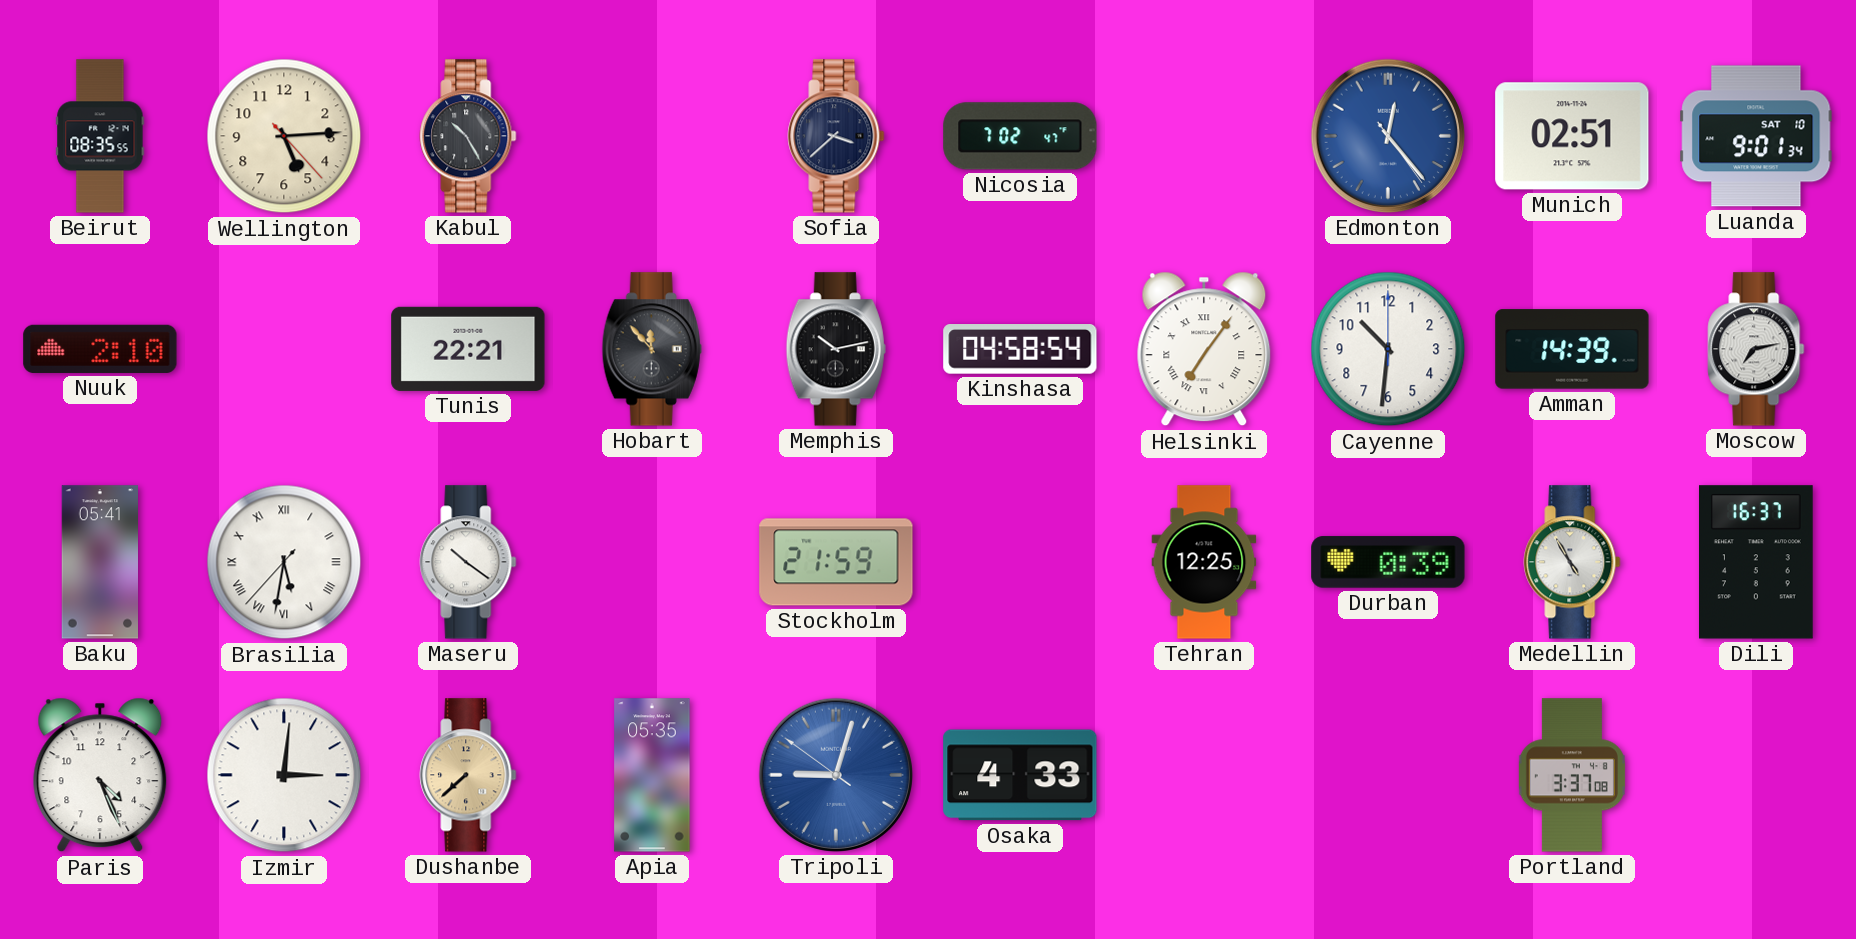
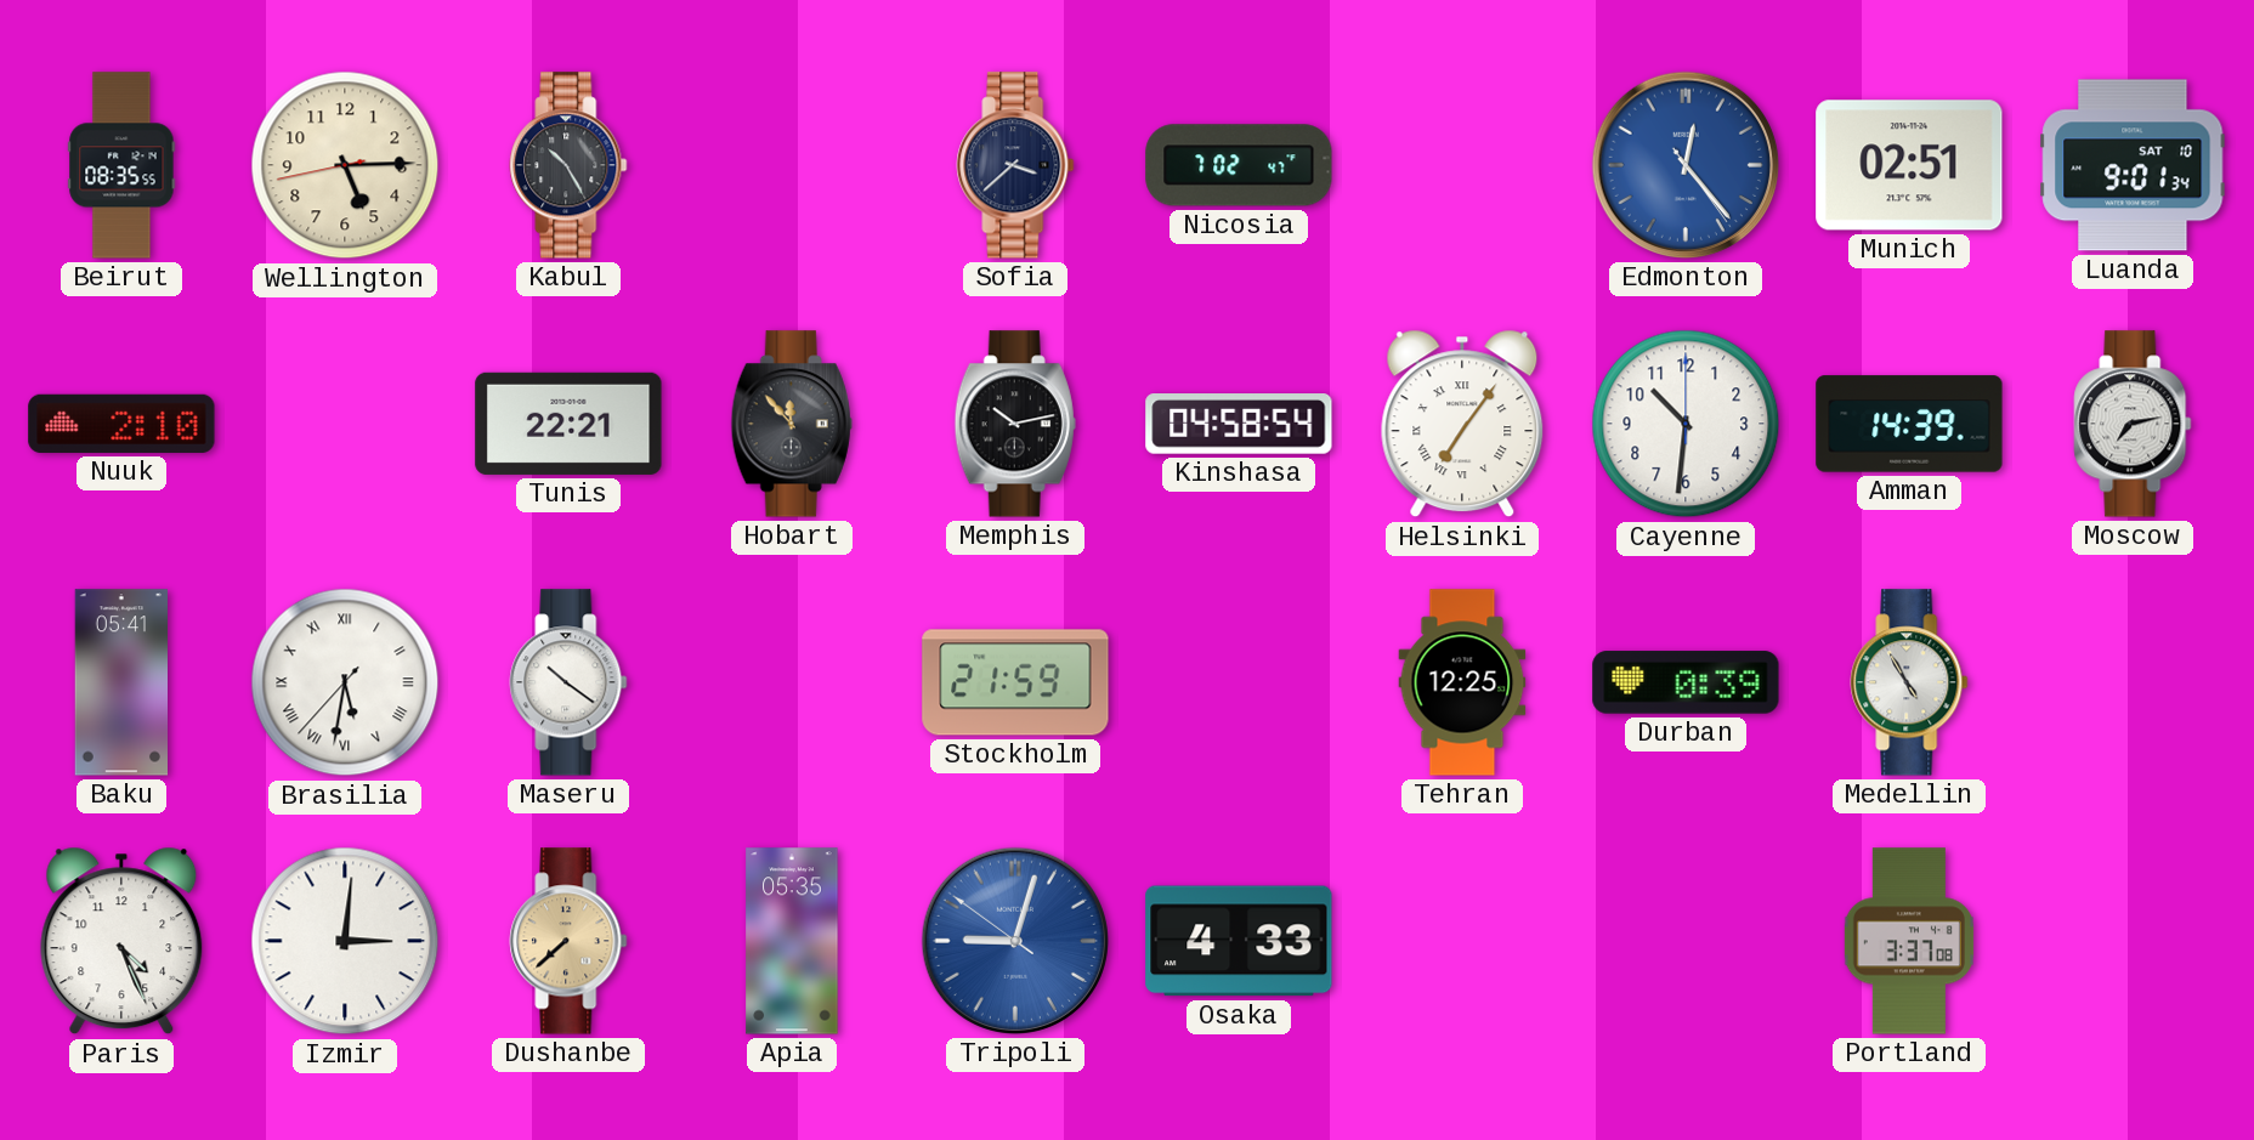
Wellington: 5:14:23 -> 5:14:43
Dili: 16:37 -> none
